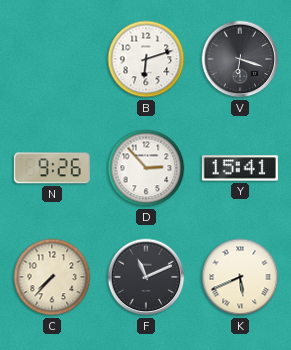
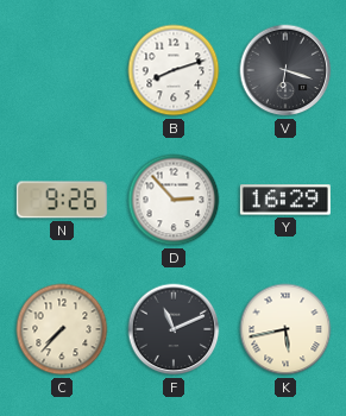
B: 6:12 -> 8:12
Y: 15:41 -> 16:29
K: 5:41 -> 5:43
